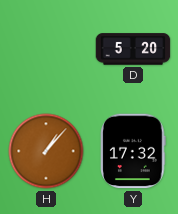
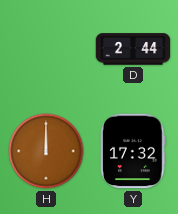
D: 5:20 -> 2:44
H: 1:07 -> 12:00
